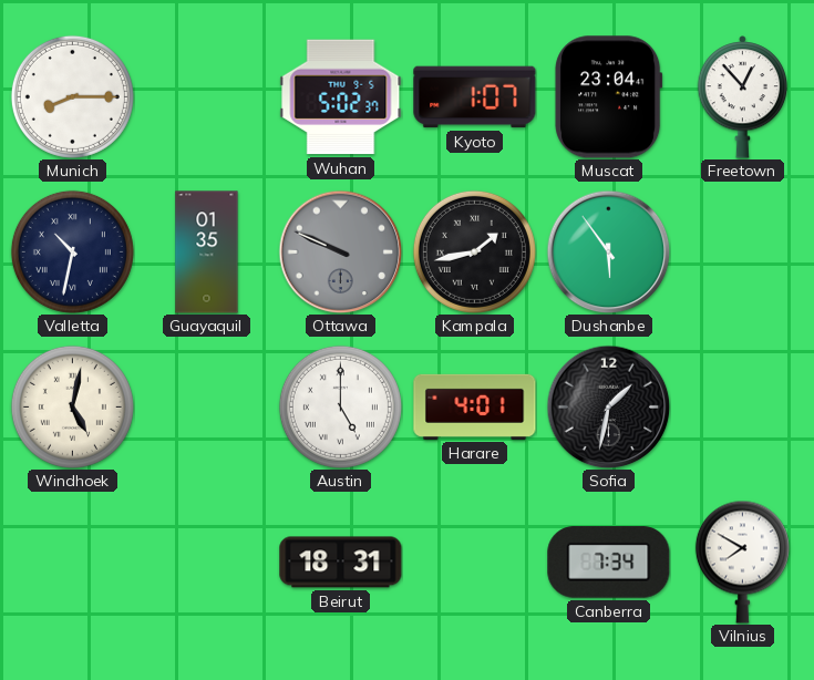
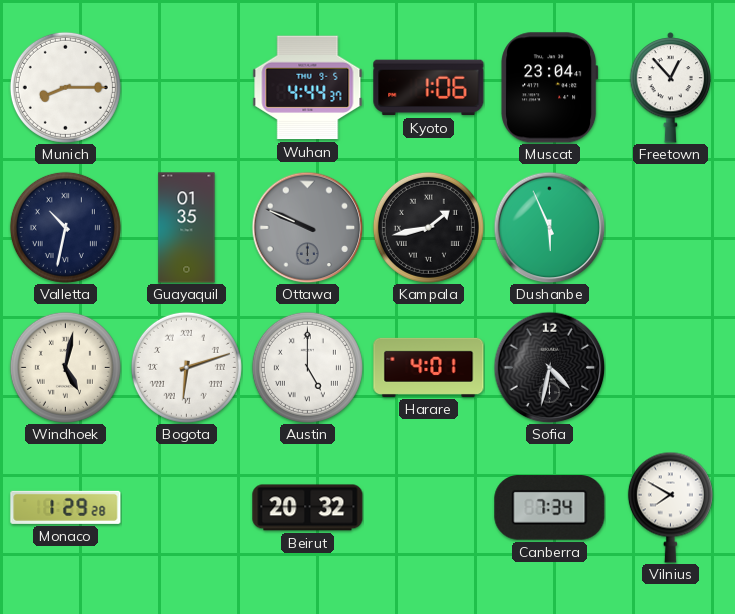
Wuhan: 5:02 -> 4:44
Kyoto: 1:07 -> 1:06
Dushanbe: 5:54 -> 5:56
Bogota: none -> 6:12
Sofia: 1:32 -> 4:32
Monaco: none -> 1:29
Beirut: 18:31 -> 20:32
